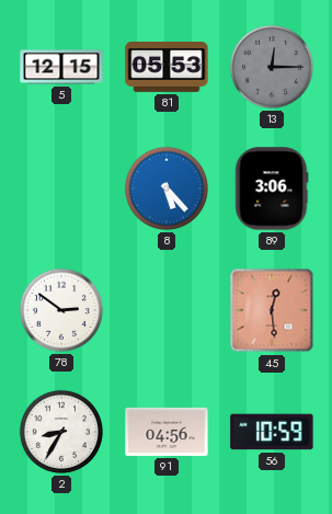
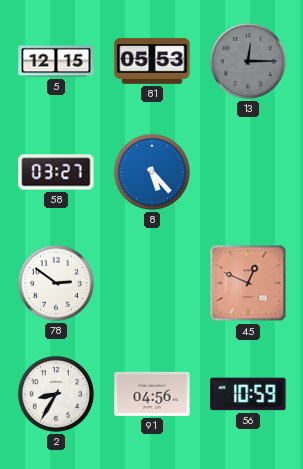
58: none -> 03:27
89: 3:06 -> none
45: 12:29 -> 12:49
